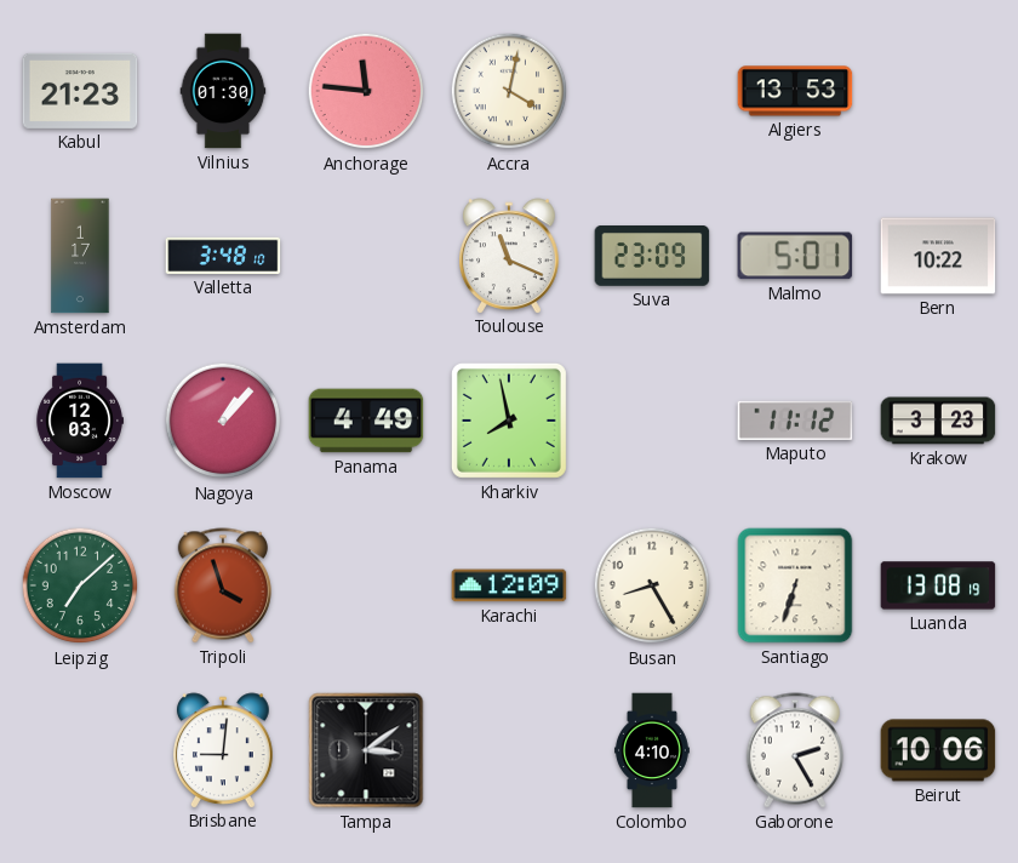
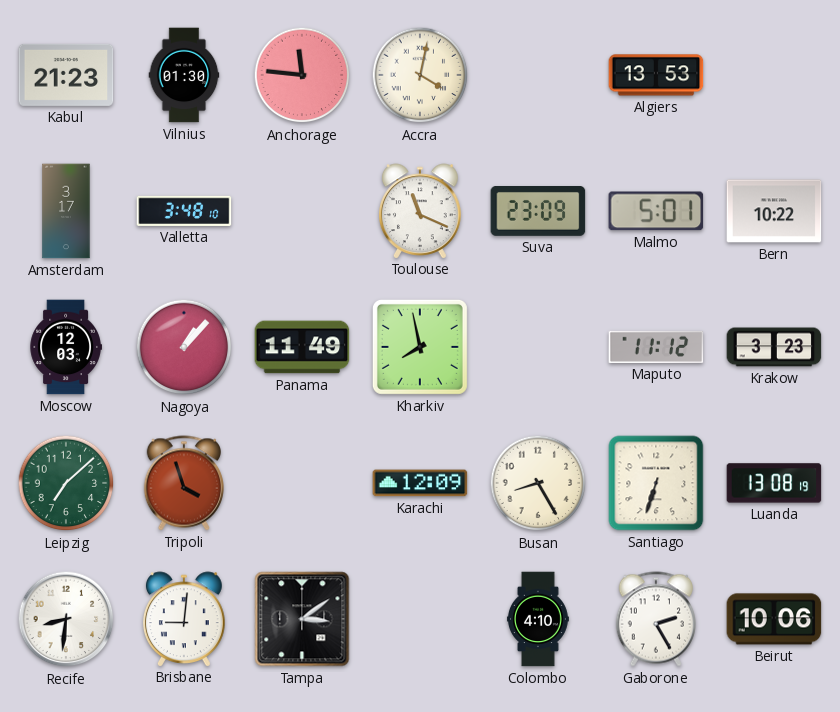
Amsterdam: 1:17 -> 3:17
Panama: 4:49 -> 11:49
Recife: none -> 8:31
